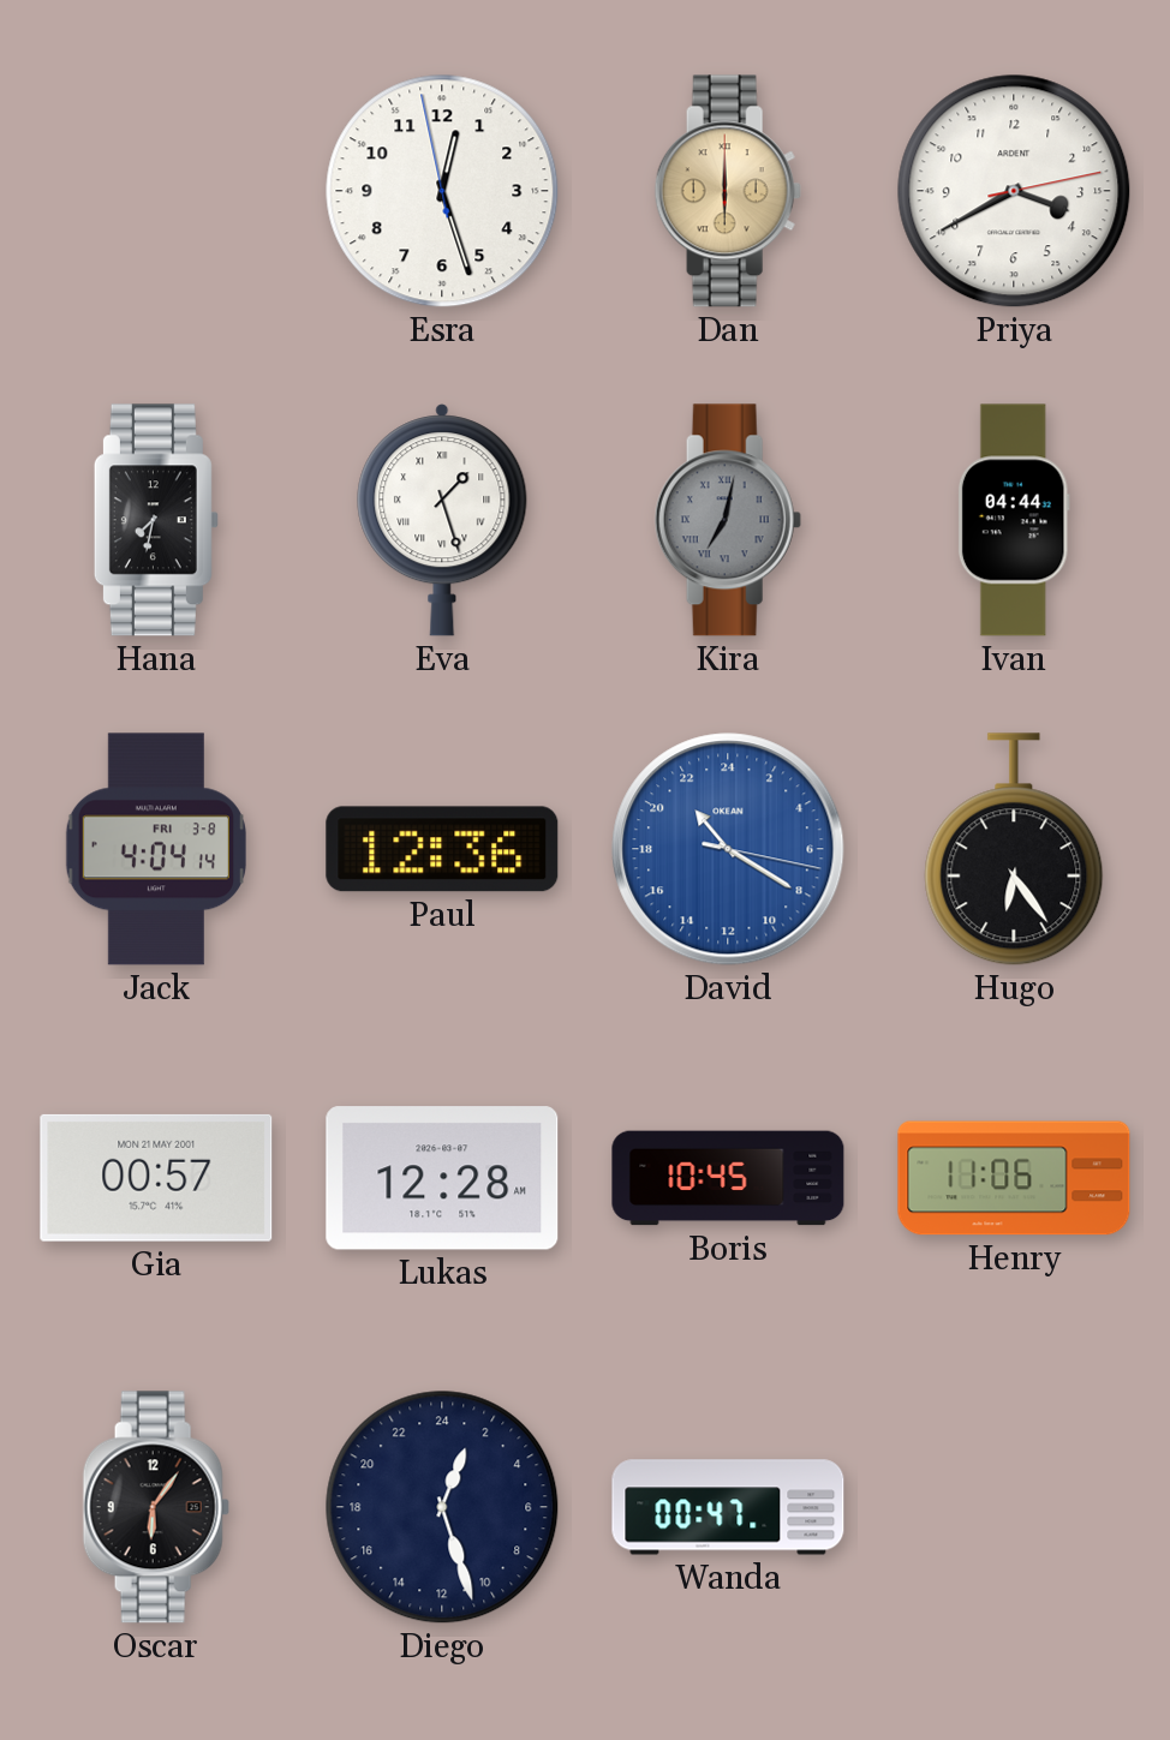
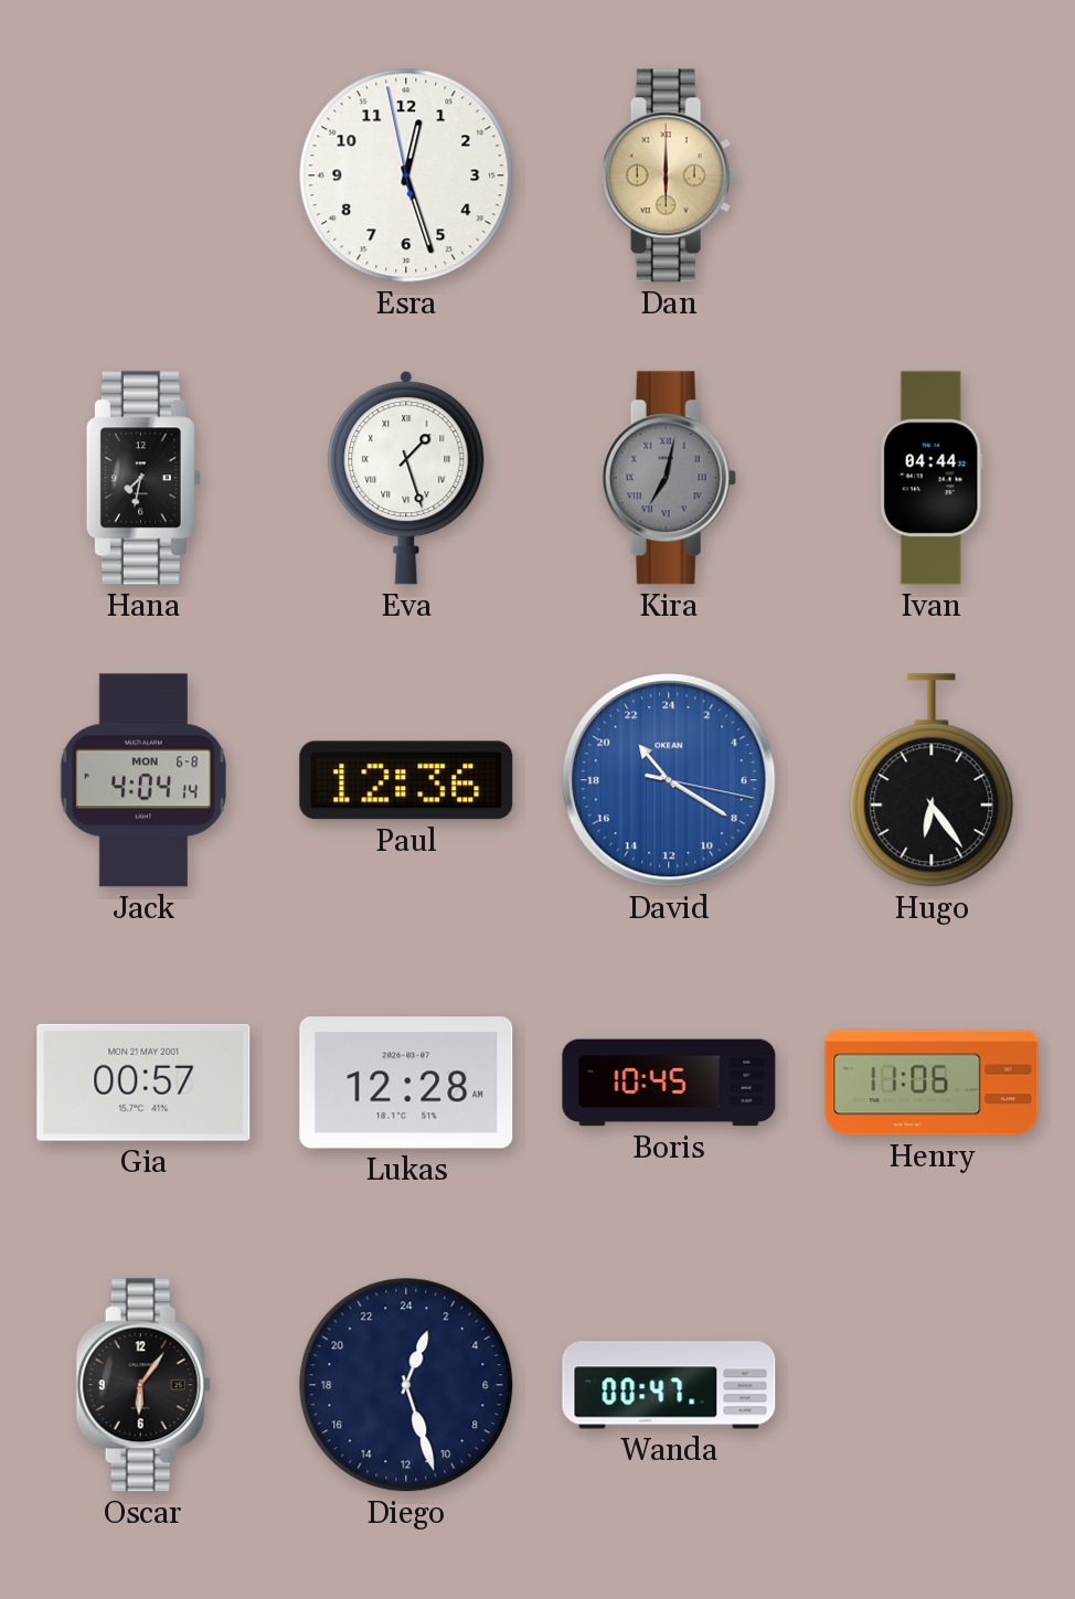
Priya: 3:40 -> none
Jack date: FRI 3-8 -> MON 6-8
